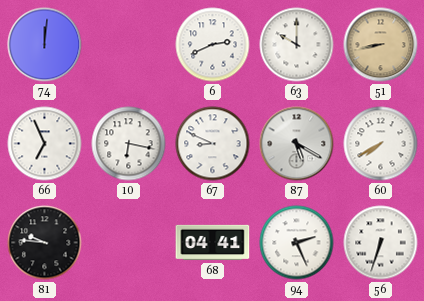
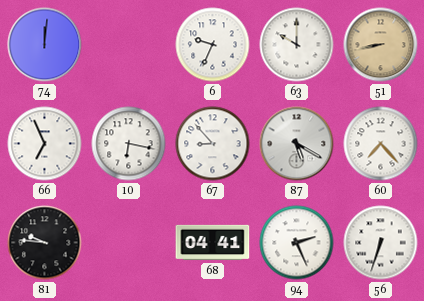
6: 2:41 -> 9:34
67: 8:49 -> 8:53
60: 7:40 -> 7:23
